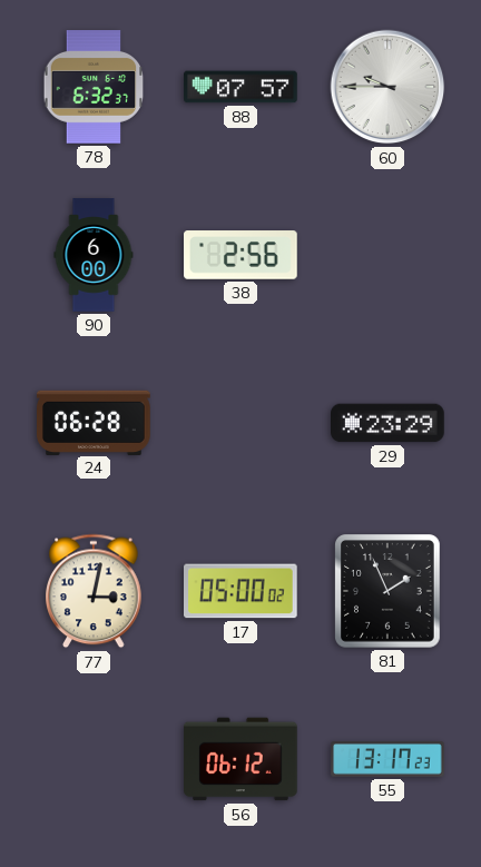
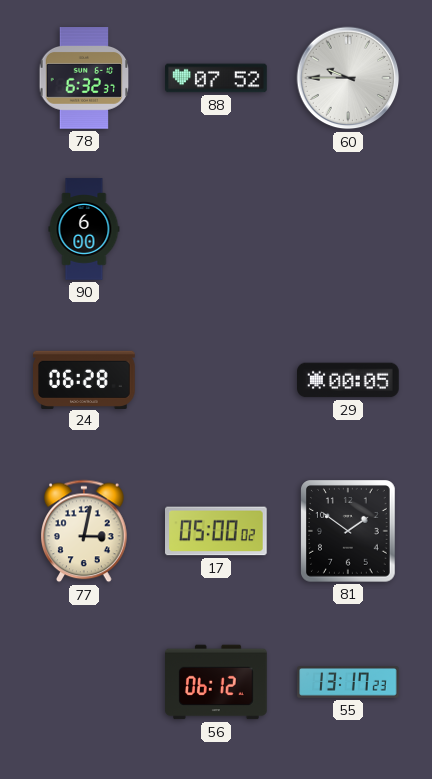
88: 07:57 -> 07:52
38: 2:56 -> none
29: 23:29 -> 00:05
81: 1:56 -> 1:51
